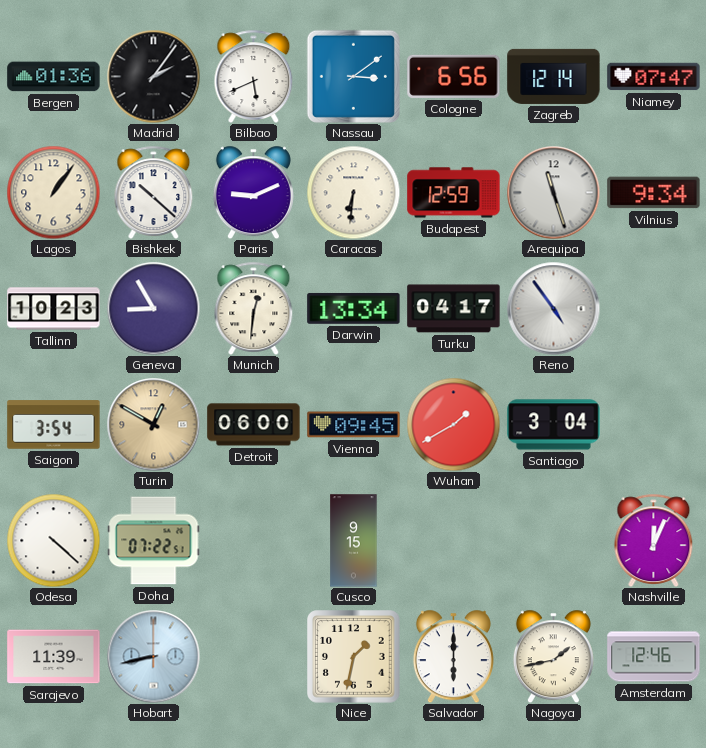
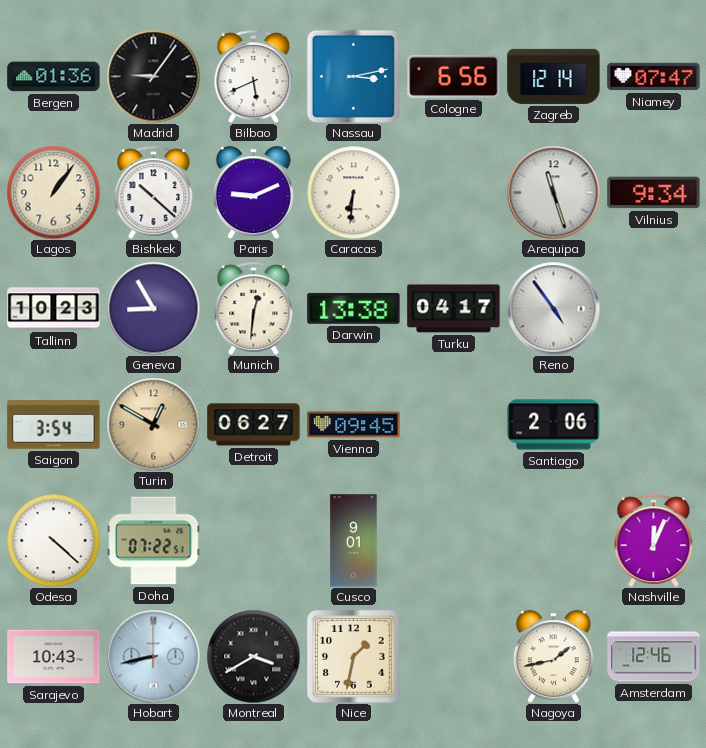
Madrid: 2:06 -> 9:06
Nassau: 3:09 -> 3:13
Budapest: 12:59 -> none
Darwin: 13:34 -> 13:38
Detroit: 06:00 -> 06:27
Wuhan: 1:40 -> none
Santiago: 3:04 -> 2:06
Cusco: 9:15 -> 9:01
Sarajevo: 11:39 -> 10:43
Montreal: none -> 3:40
Salvador: 6:00 -> none
